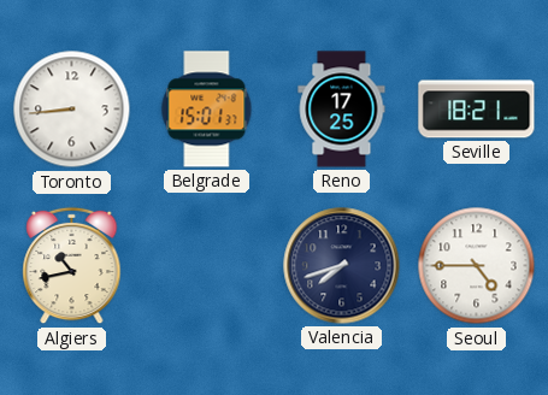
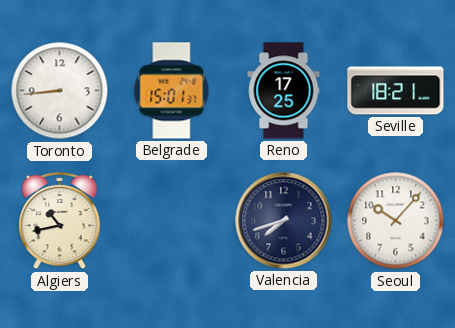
Seoul: 4:45 -> 10:07
